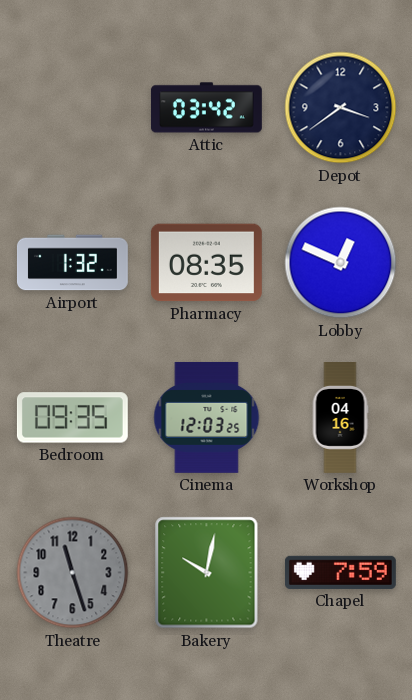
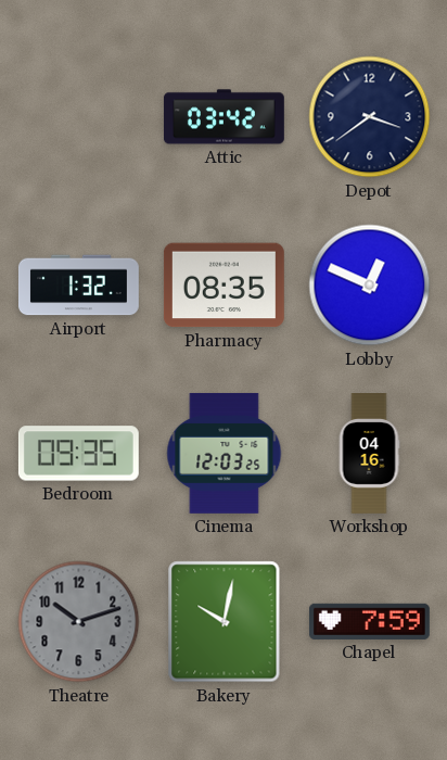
Theatre: 11:27 -> 10:12
